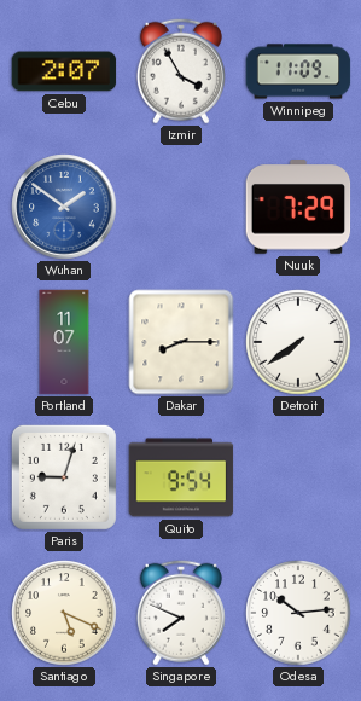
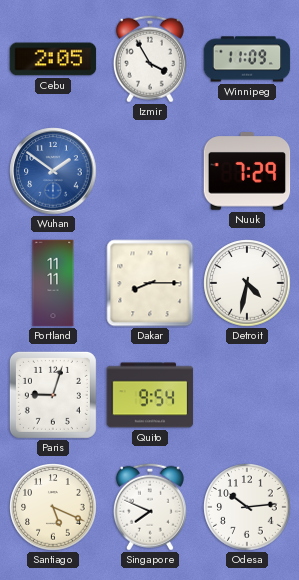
Cebu: 2:07 -> 2:05
Portland: 11:07 -> 11:11
Detroit: 7:39 -> 4:32
